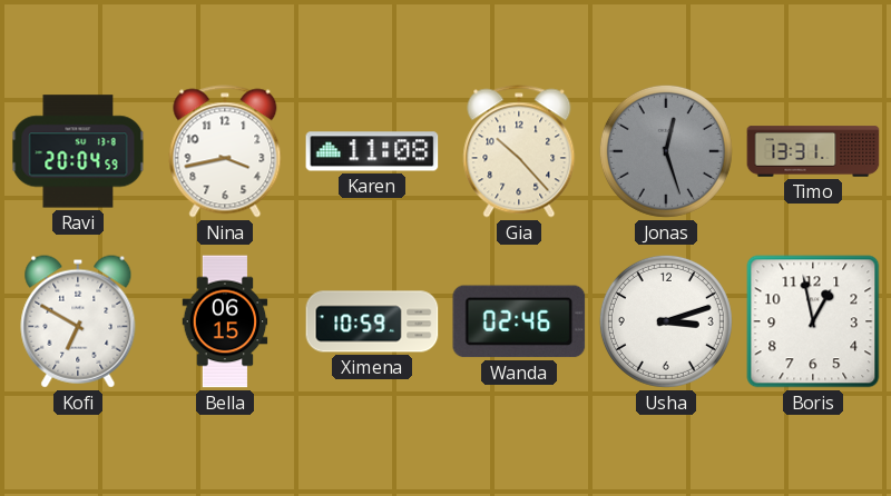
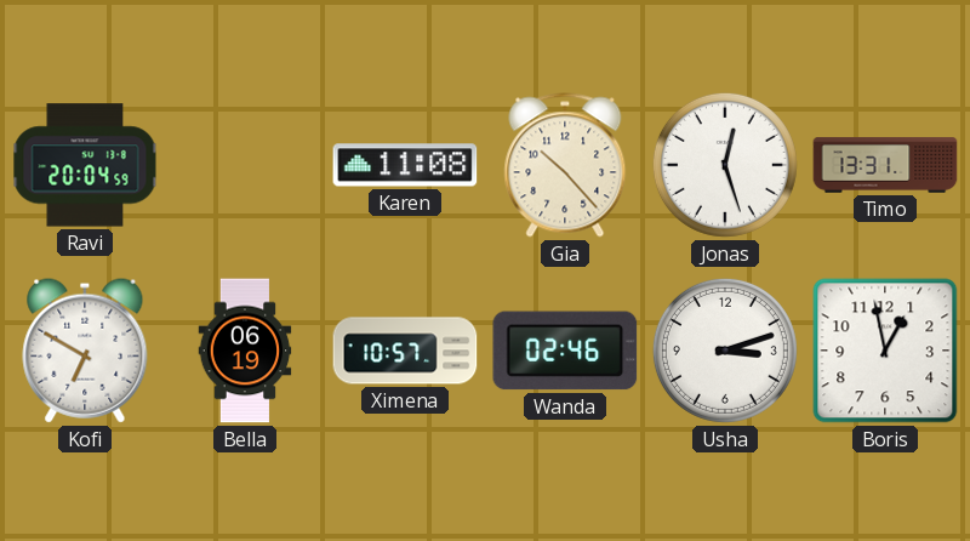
Nina: 3:43 -> none
Jonas dial: grey -> white
Bella: 06:15 -> 06:19
Ximena: 10:59 -> 10:57
